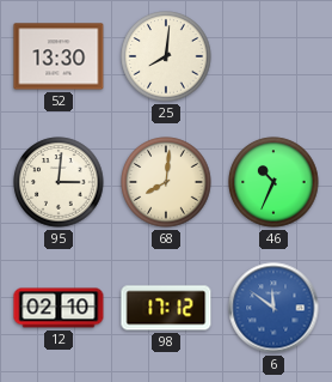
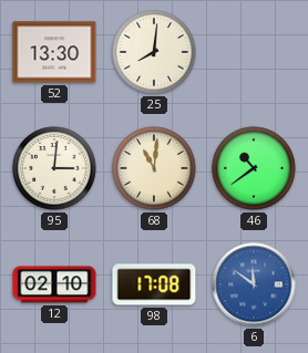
68: 8:01 -> 11:01
46: 10:34 -> 10:39
98: 17:12 -> 17:08
